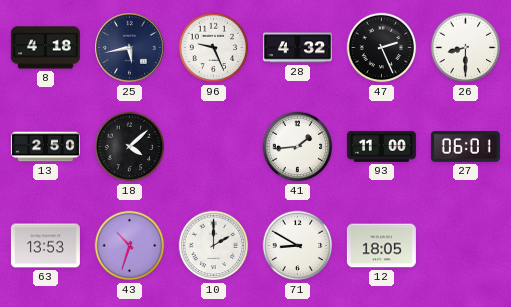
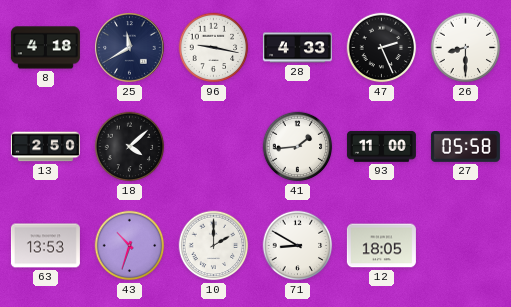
25: 5:43 -> 11:40
96: 9:26 -> 9:17
28: 4:32 -> 4:33
27: 06:01 -> 05:58
